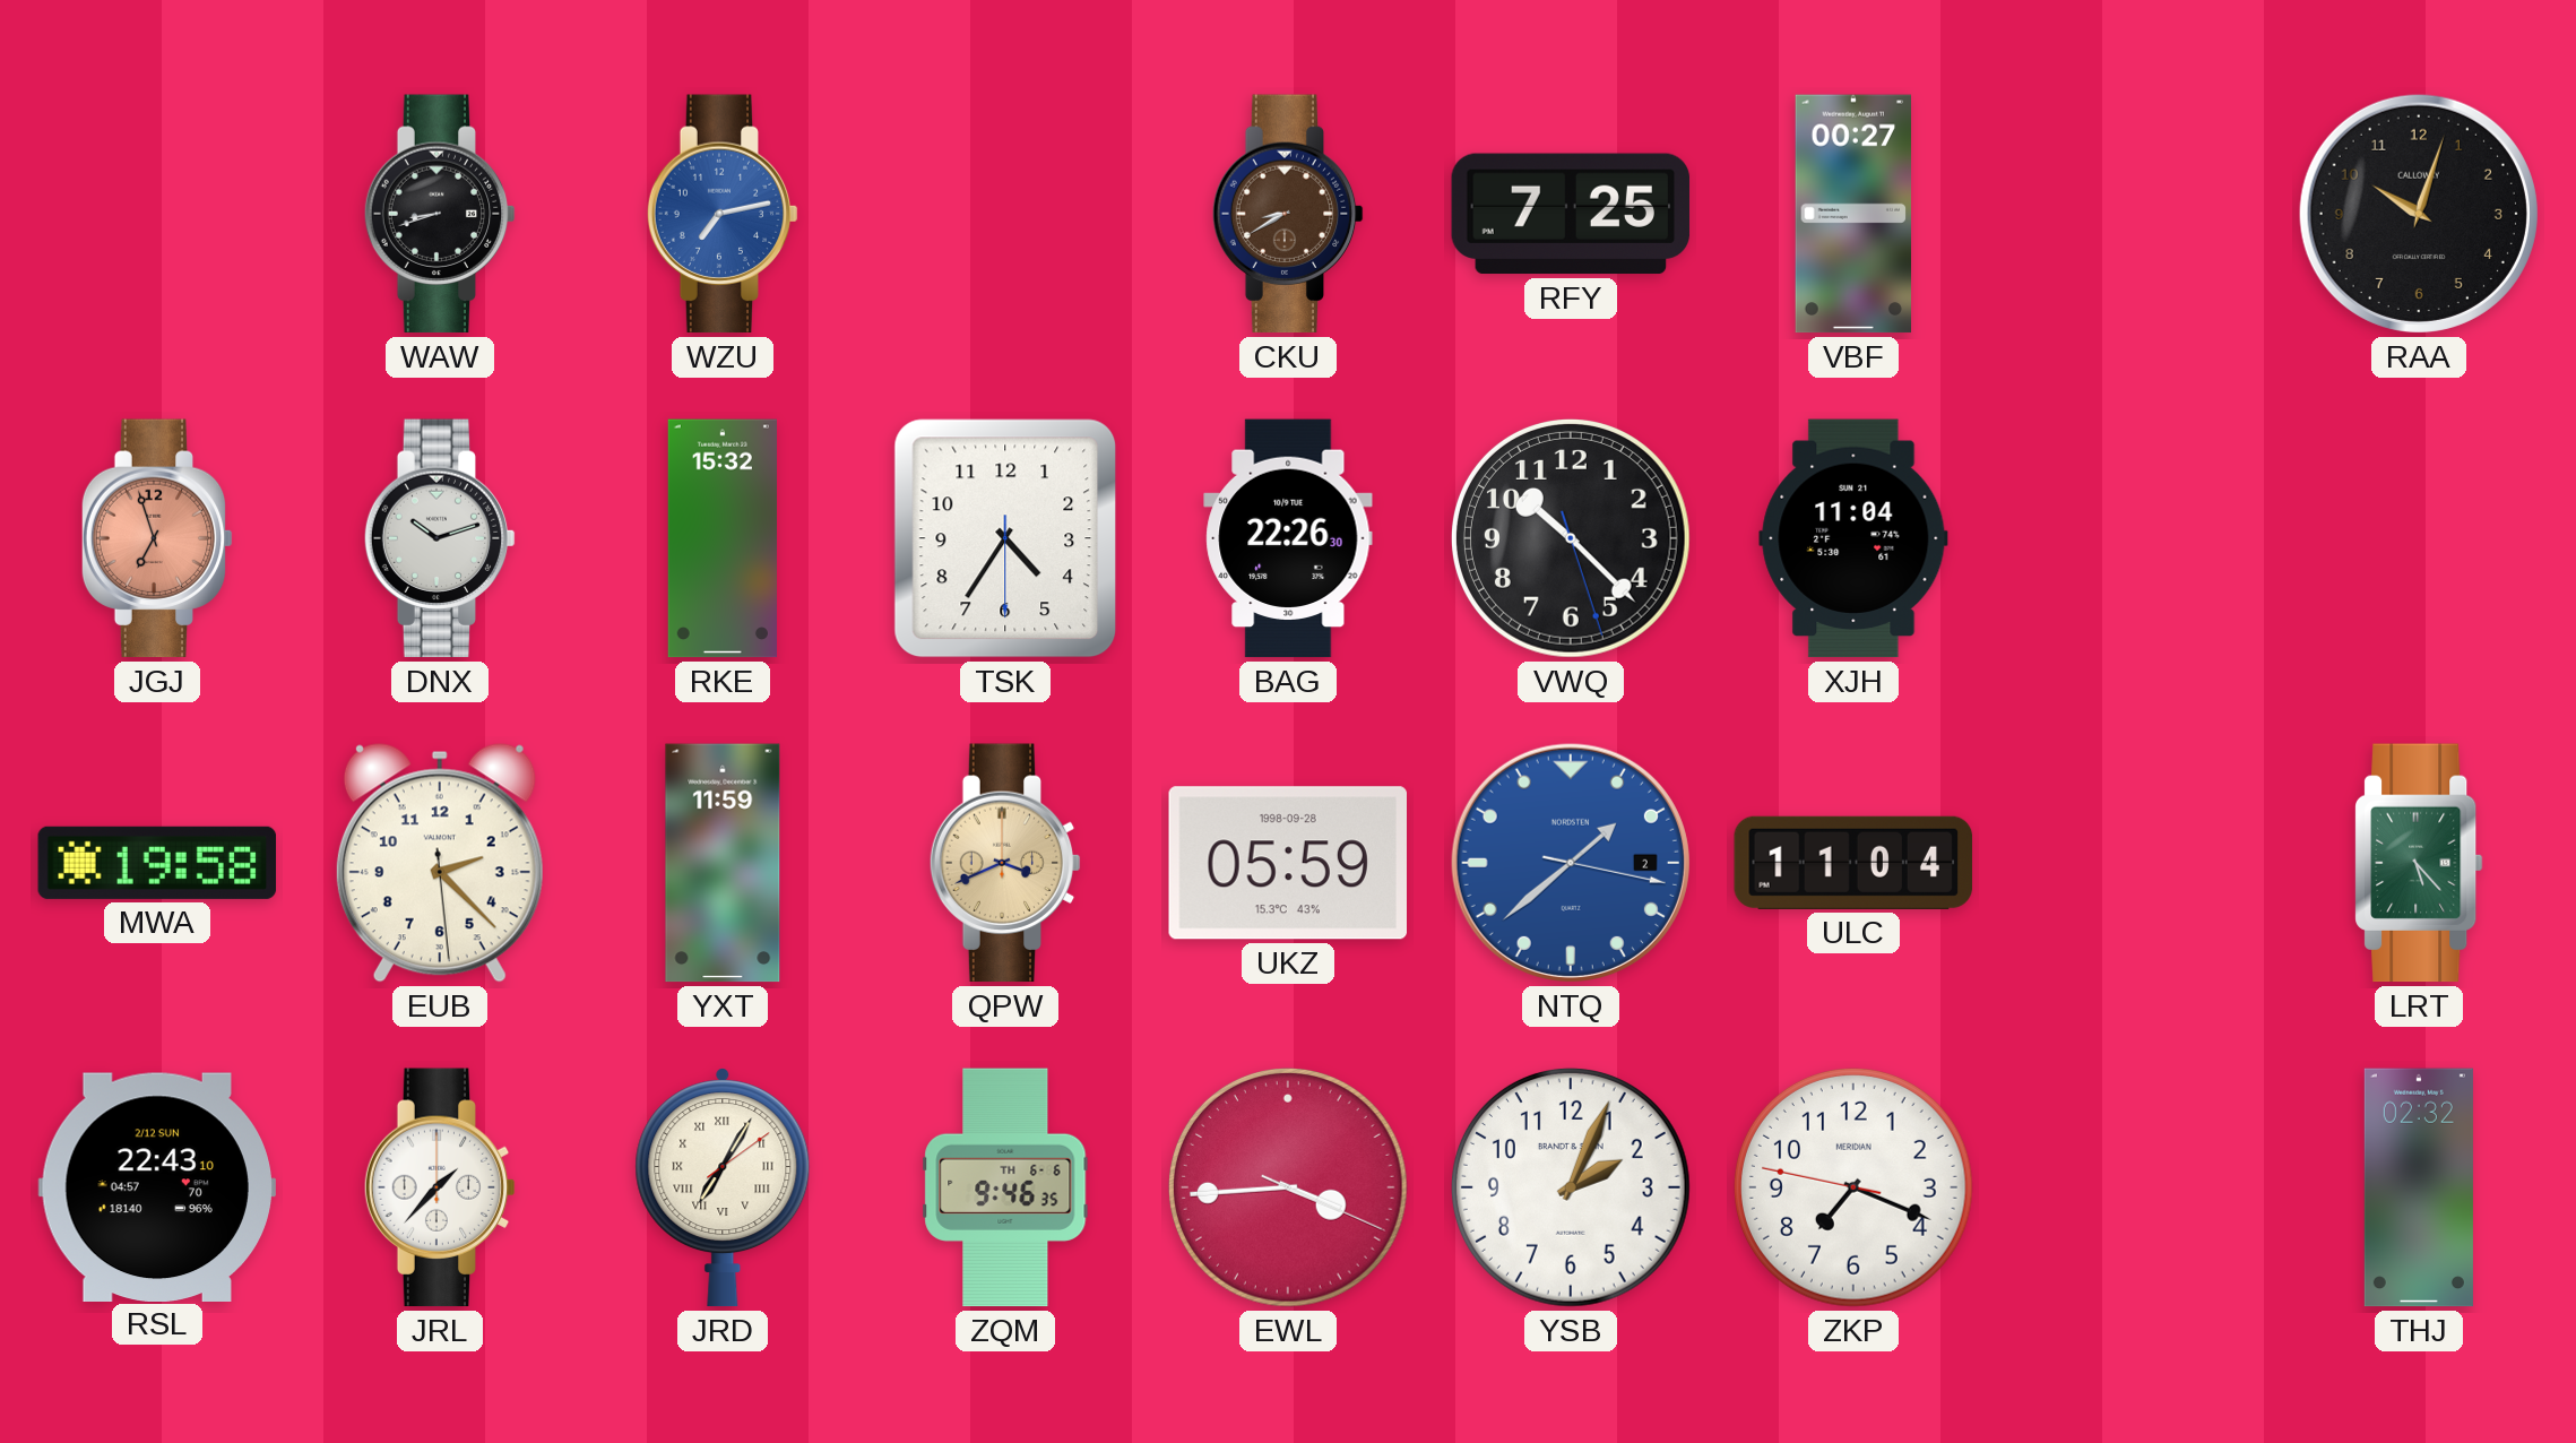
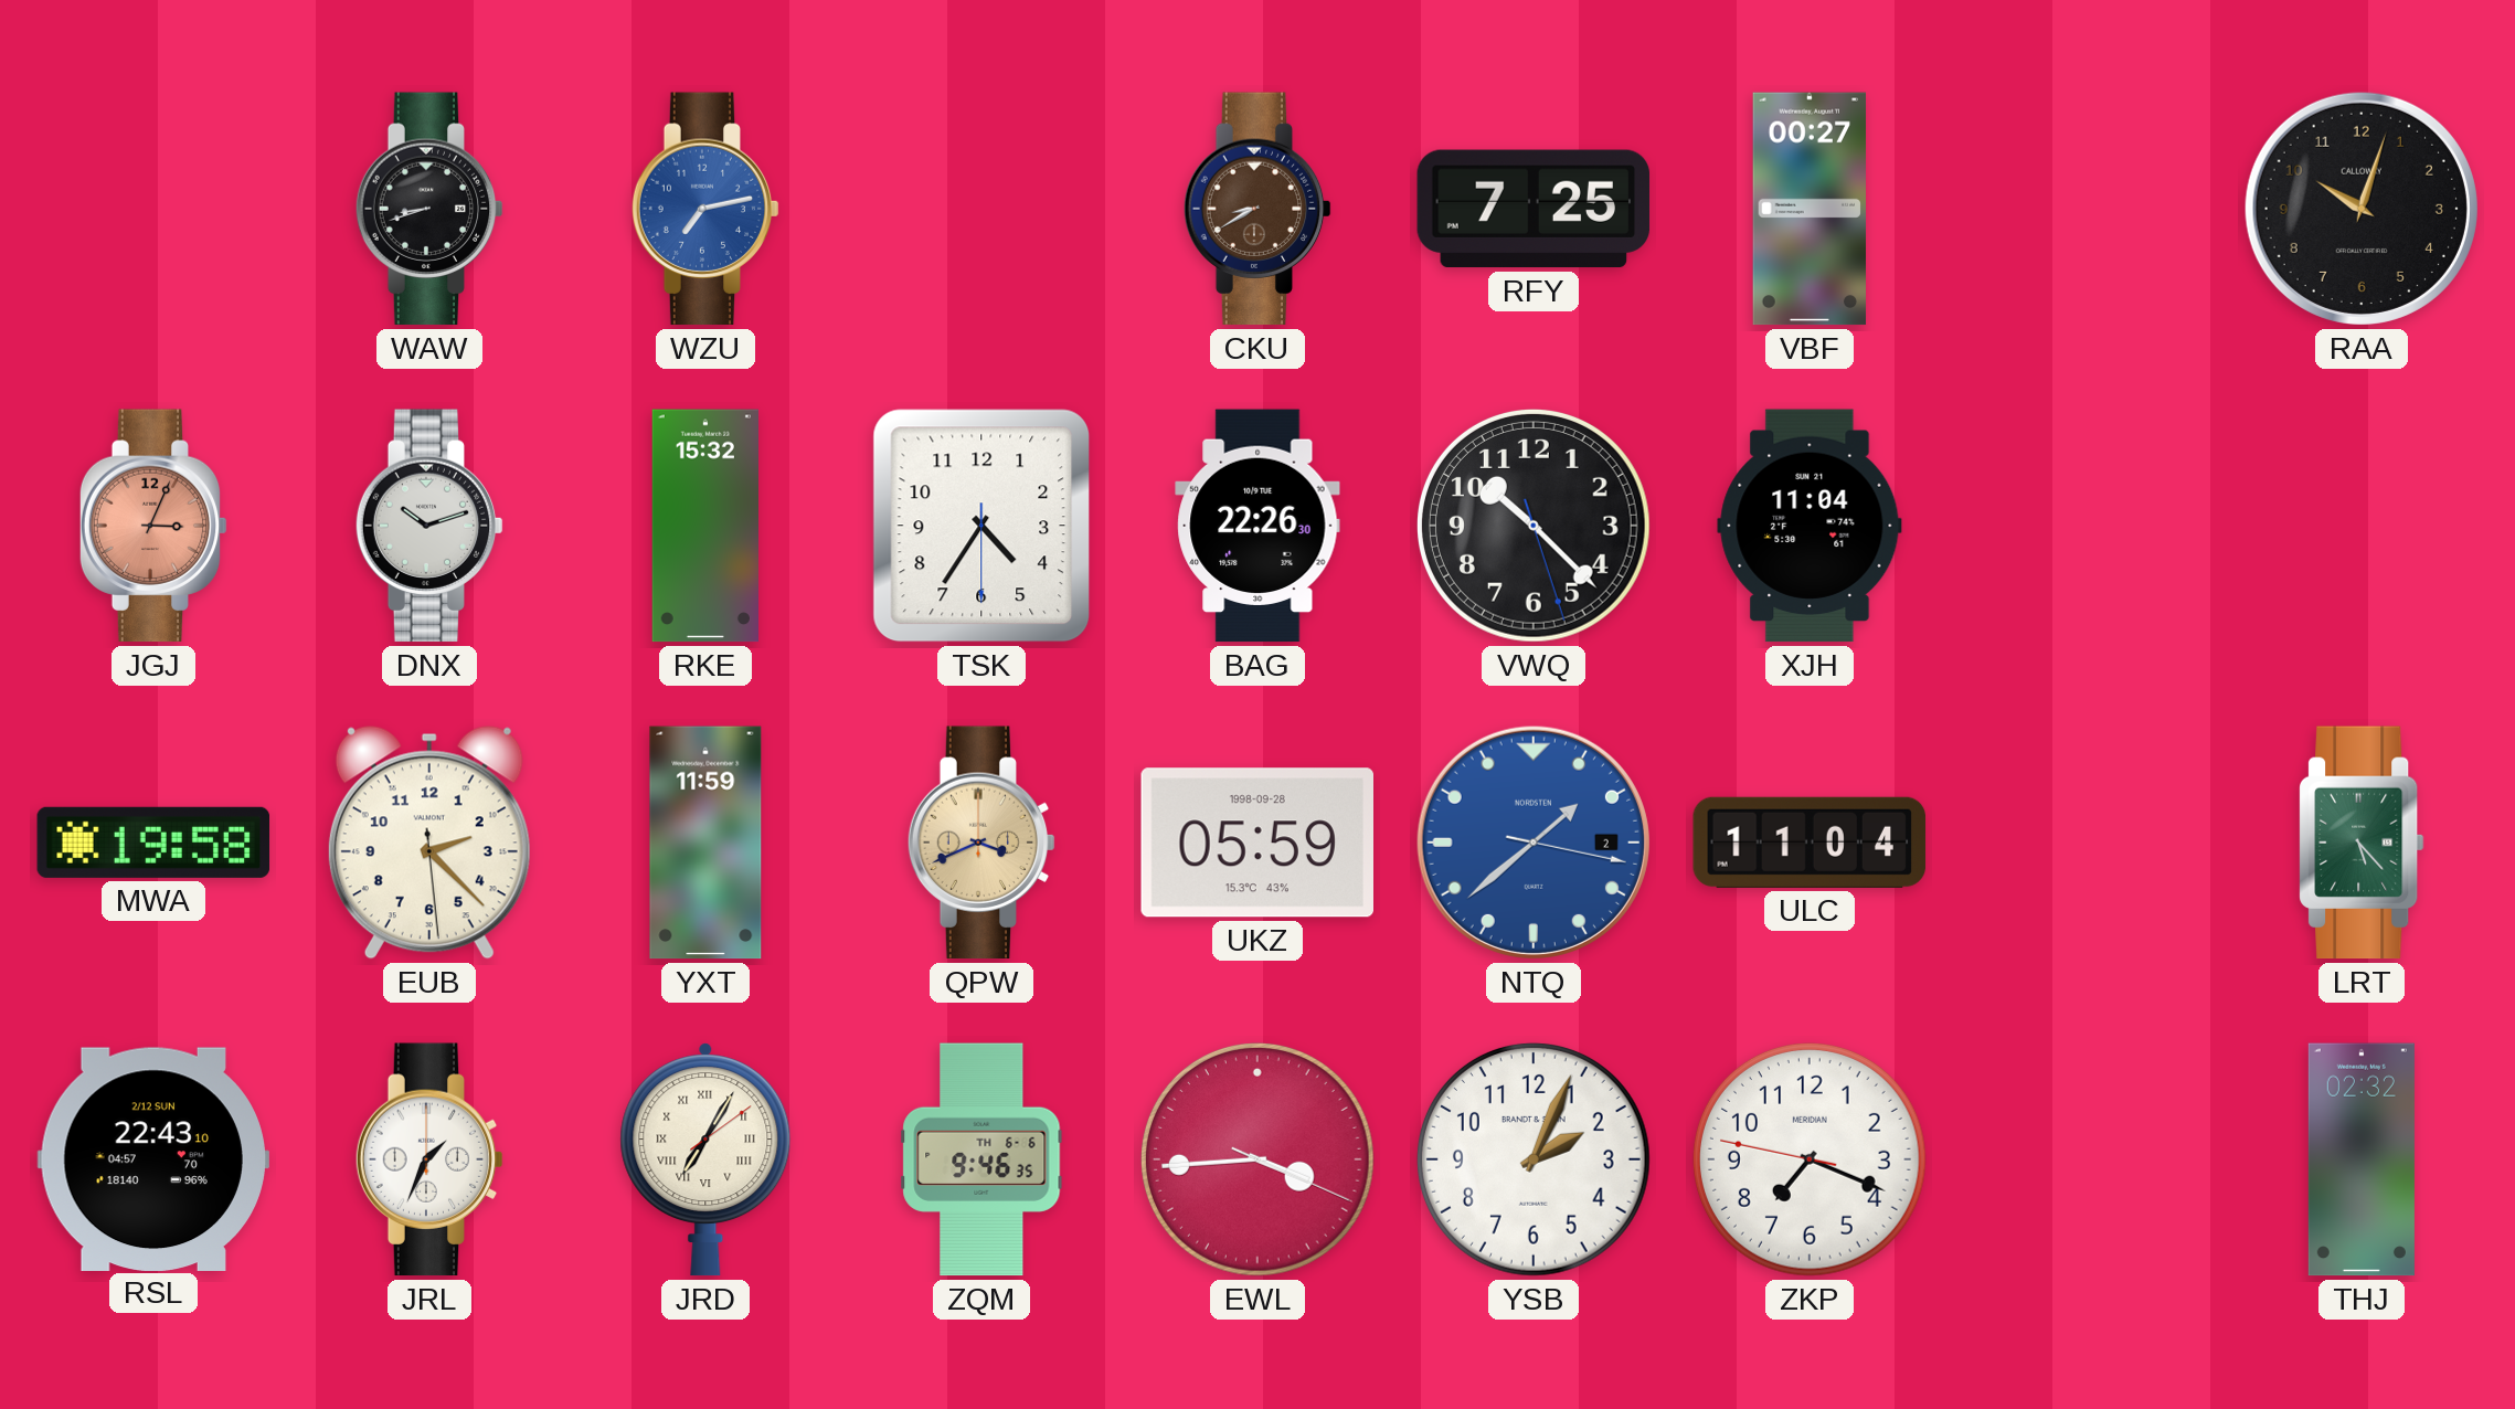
JGJ: 6:57 -> 3:04
JRL: 1:37 -> 1:34
